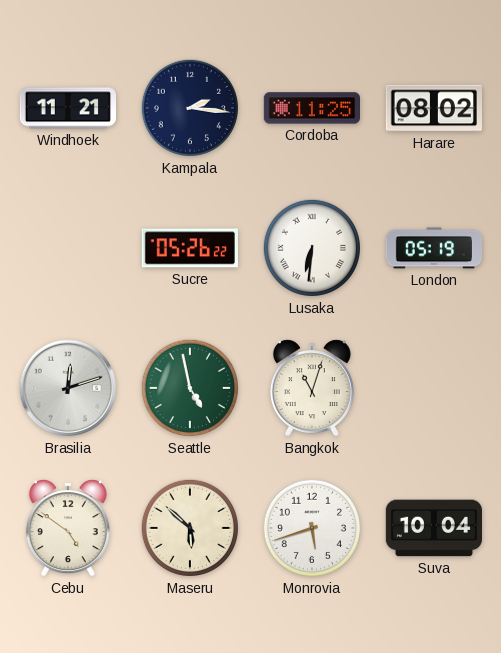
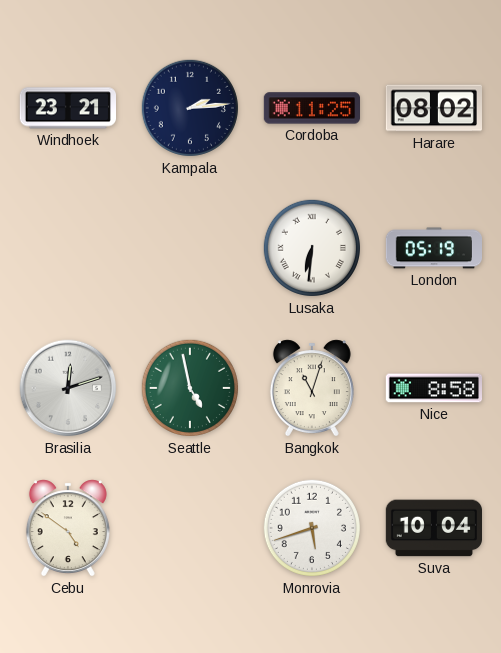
Windhoek: 11:21 -> 23:21
Kampala: 2:16 -> 2:14
Sucre: 05:26 -> none
Nice: none -> 8:58
Maseru: 5:52 -> none
